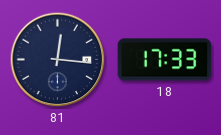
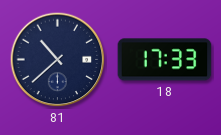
81: 12:16 -> 10:38
